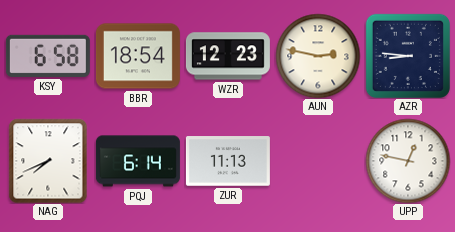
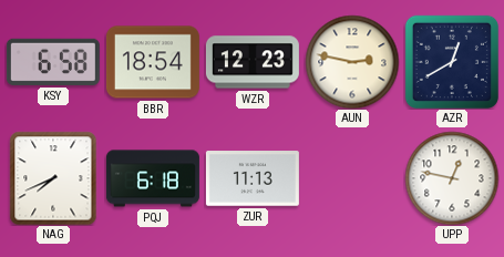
AZR: 8:46 -> 12:40
PQJ: 6:14 -> 6:18
